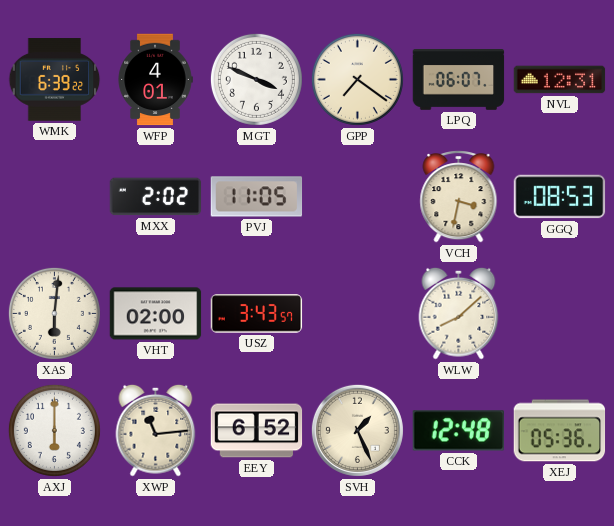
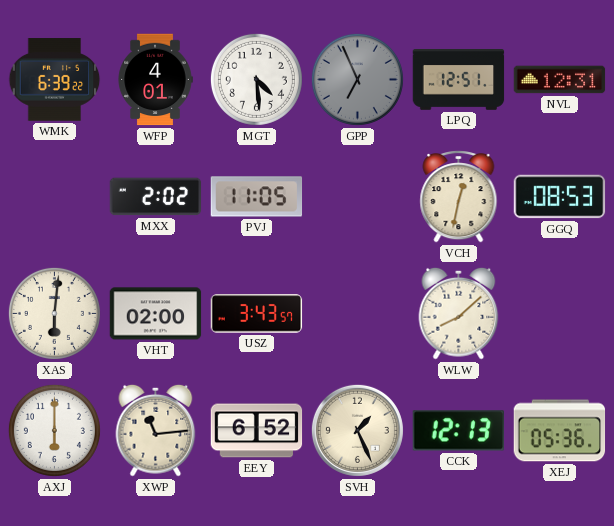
MGT: 3:49 -> 4:29
GPP: 7:21 -> 6:56
GPP dial: cream -> grey
LPQ: 06:07 -> 12:51
VCH: 3:32 -> 12:32
CCK: 12:48 -> 12:13
